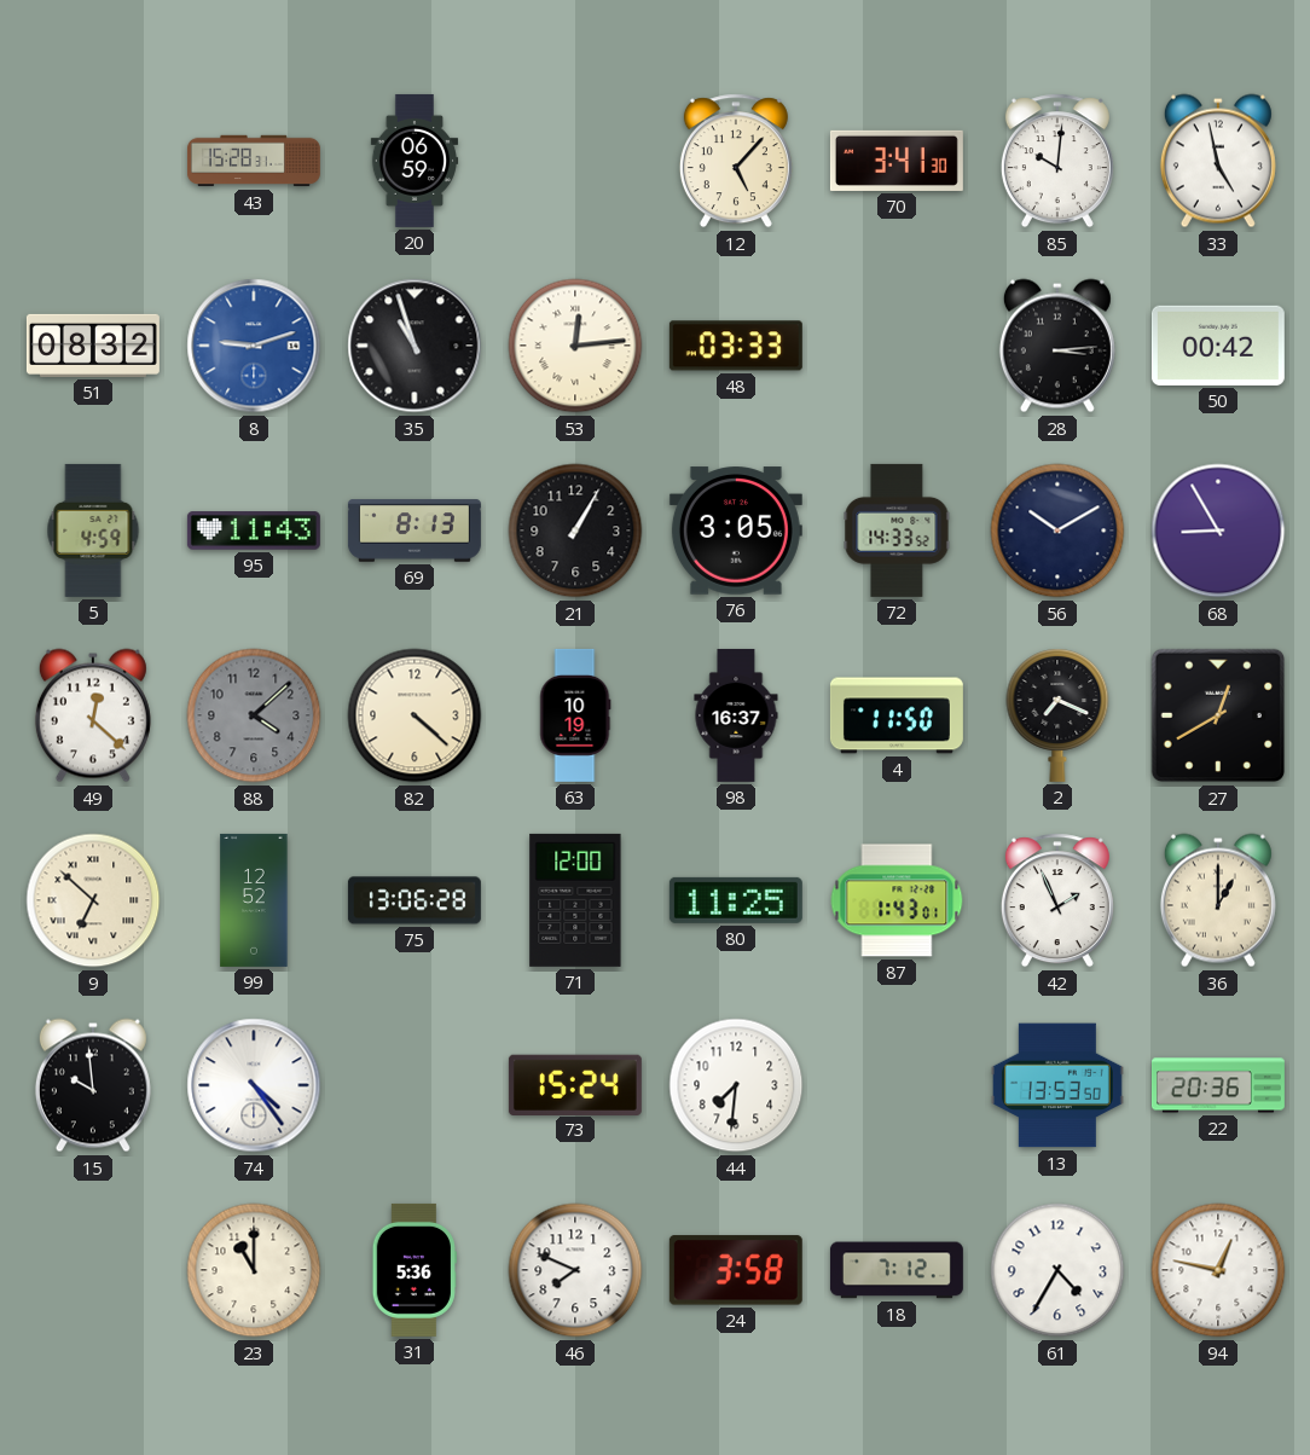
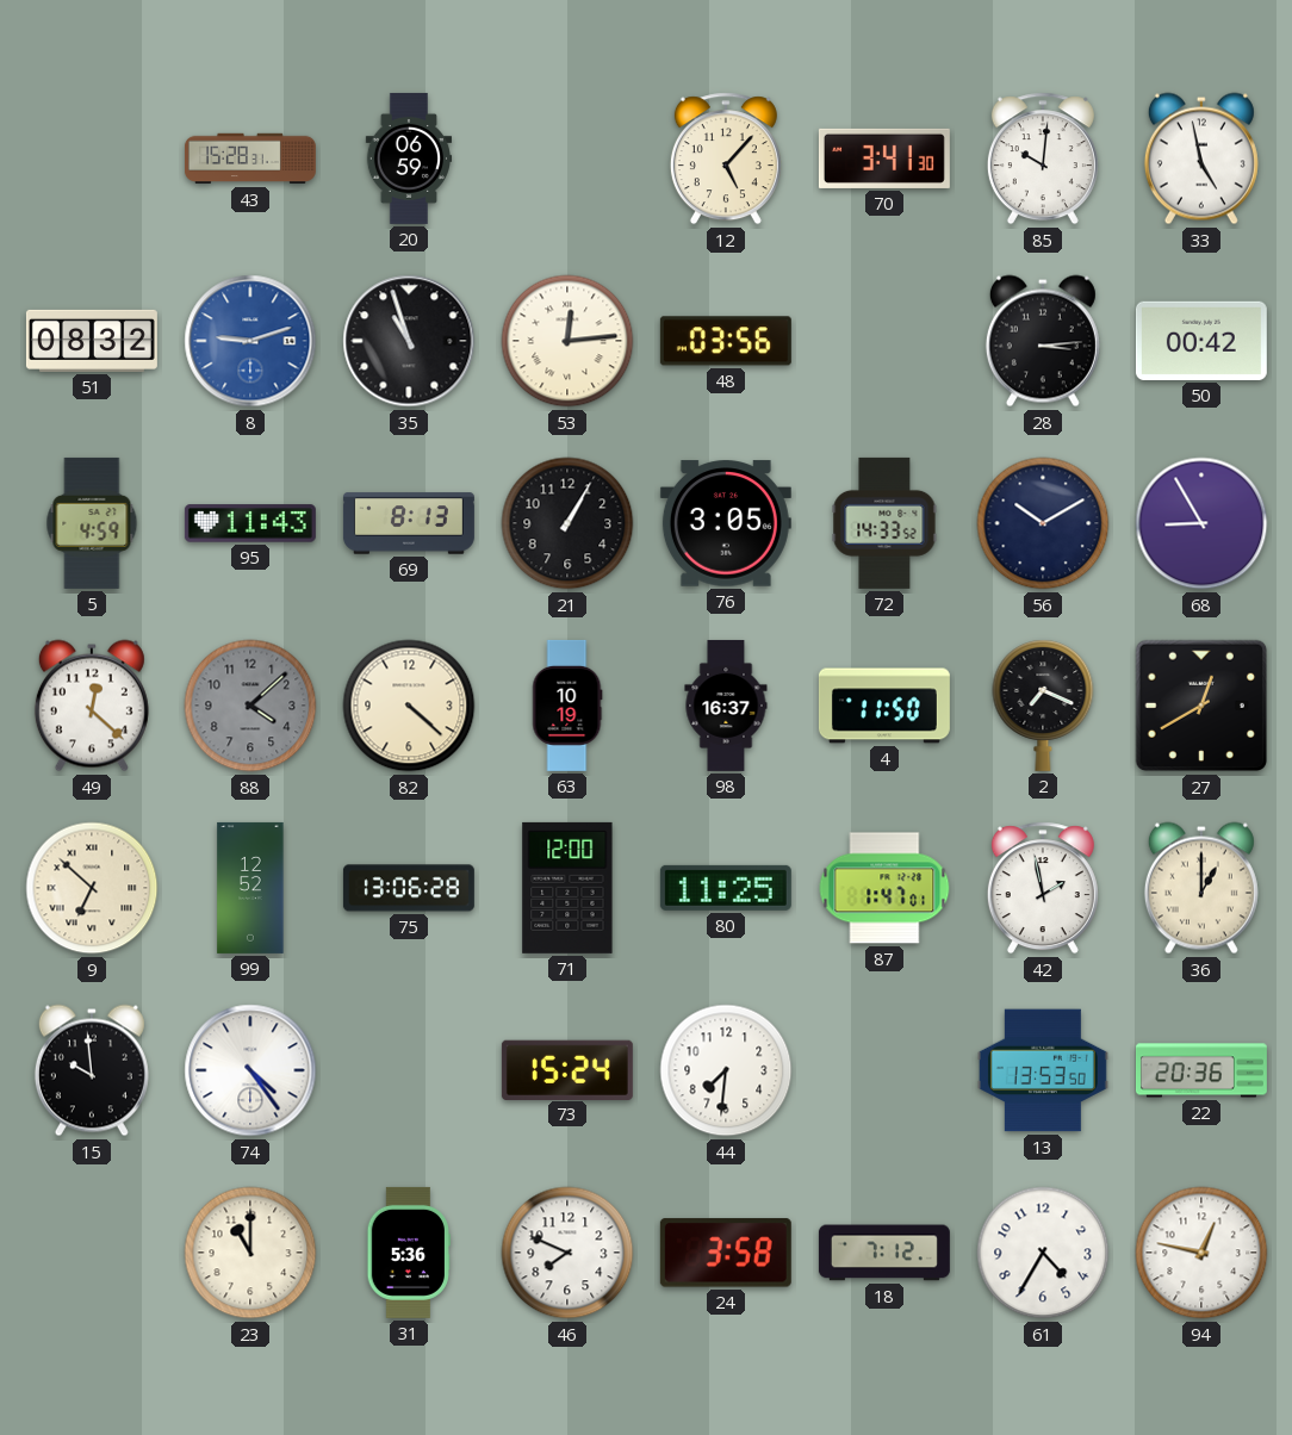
48: 03:33 -> 03:56
87: 1:43 -> 1:47
42: 1:56 -> 1:58
